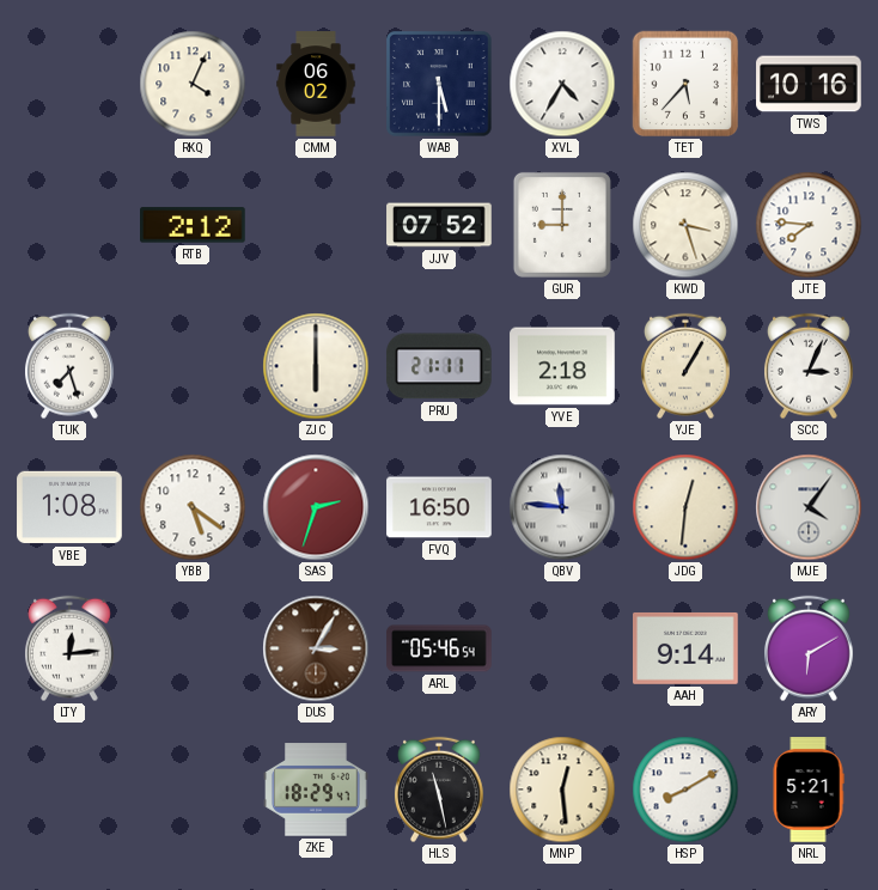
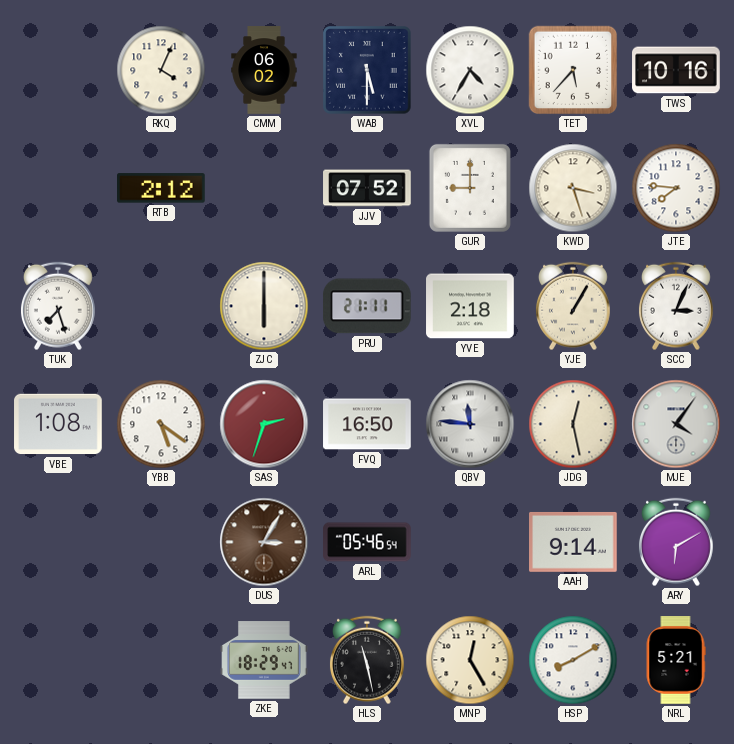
JDG: 12:31 -> 12:28
LTY: 12:14 -> none
MNP: 12:29 -> 12:25
